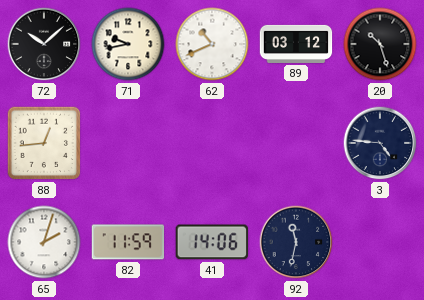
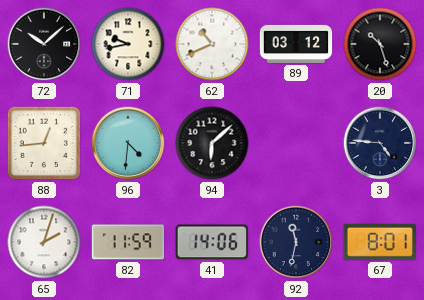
96: none -> 4:31
94: none -> 6:08
67: none -> 8:01
